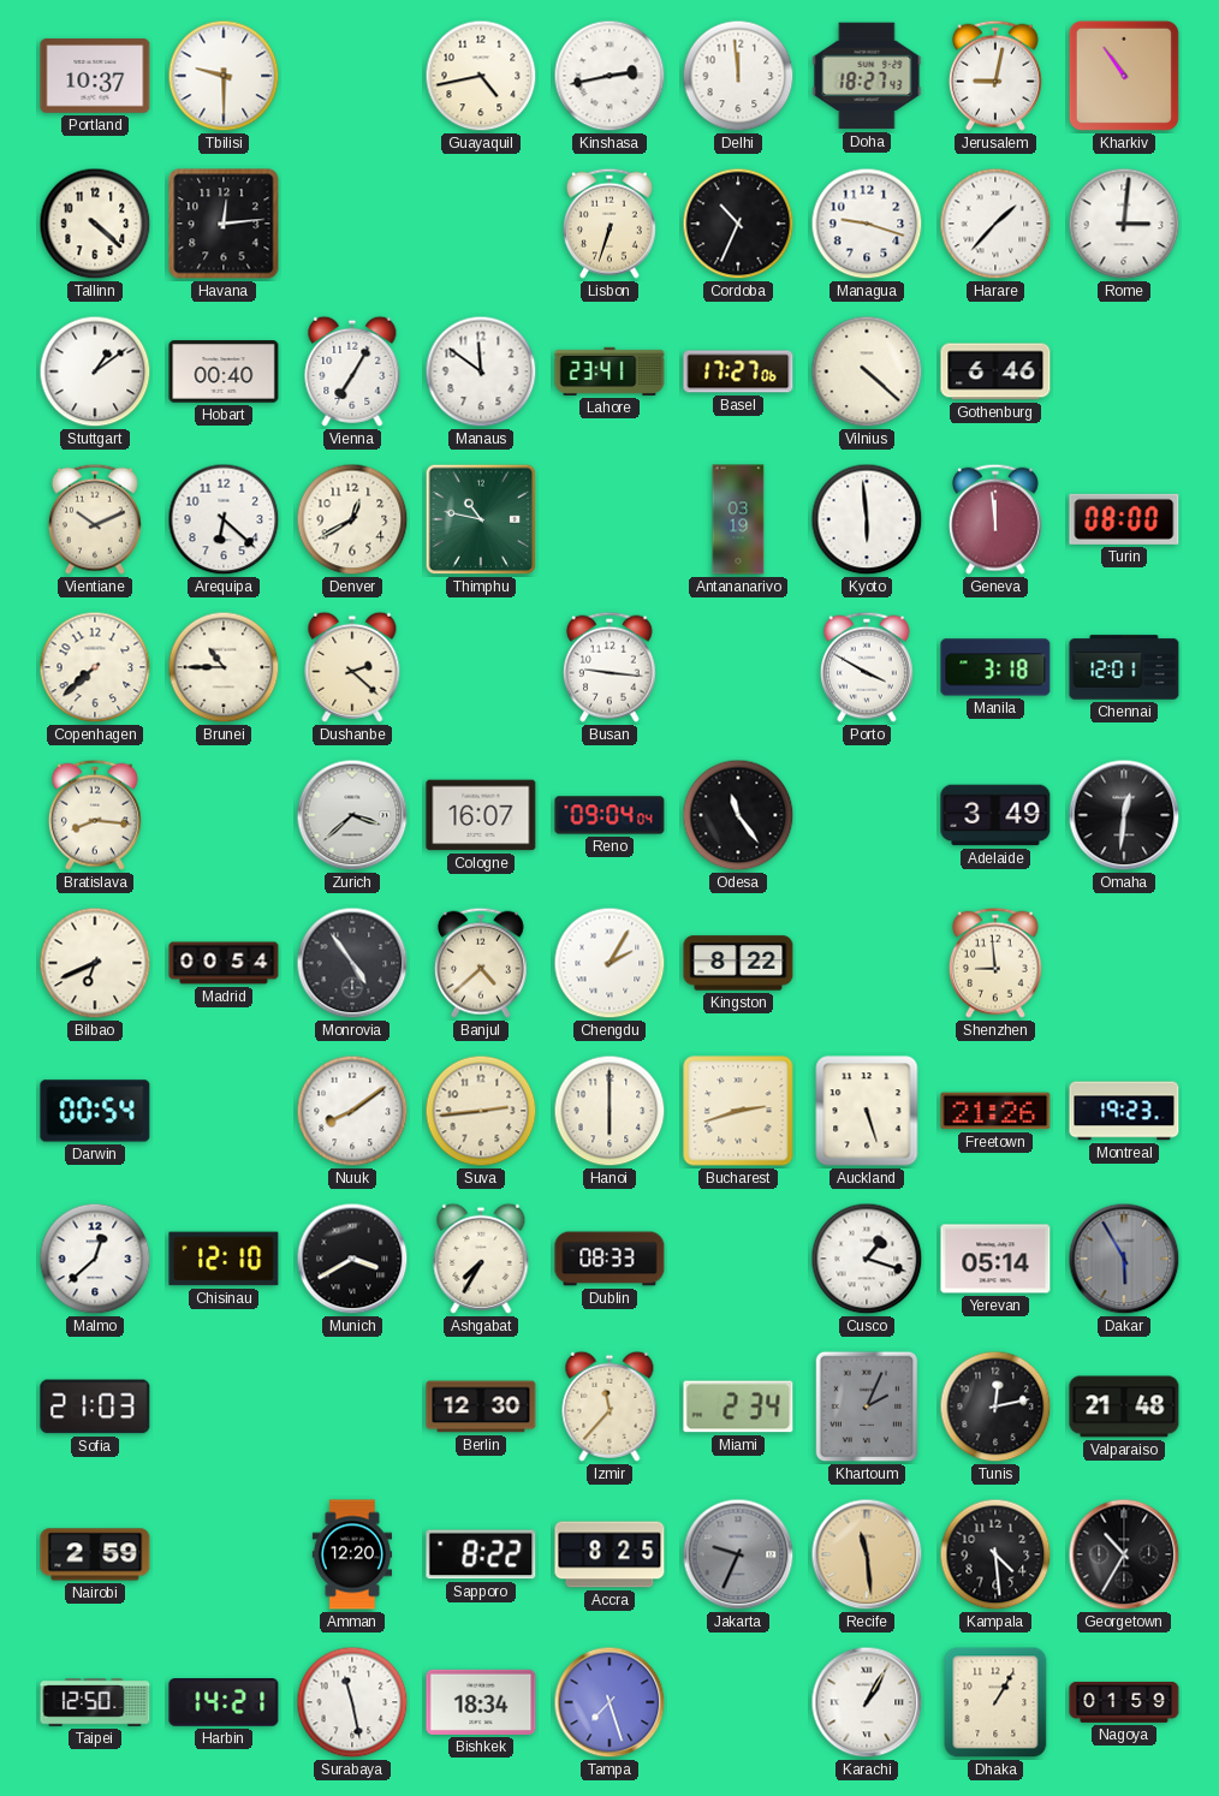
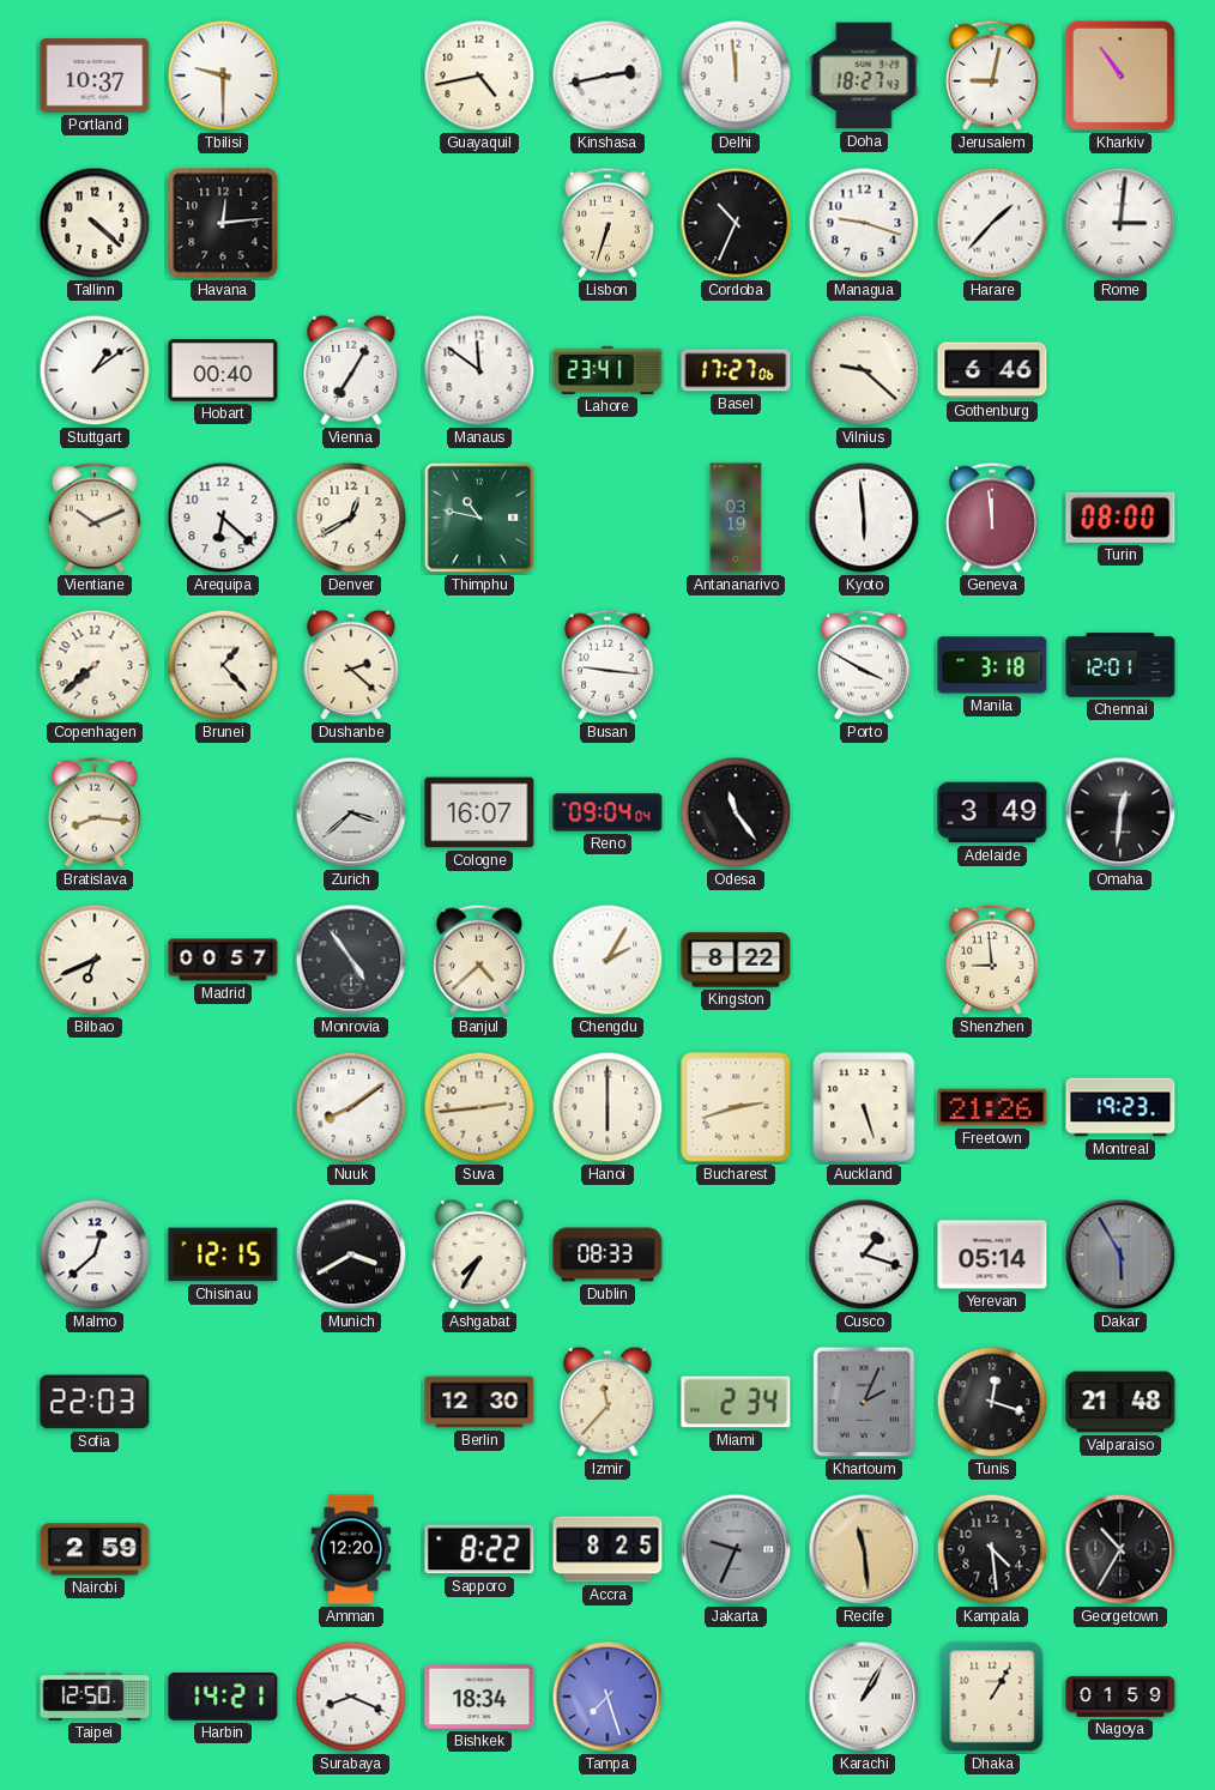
Vilnius: 4:22 -> 9:22
Brunei: 10:45 -> 1:23
Madrid: 00:54 -> 00:57
Darwin: 00:54 -> none
Chisinau: 12:10 -> 12:15
Sofia: 21:03 -> 22:03
Tunis: 12:13 -> 12:18
Surabaya: 11:28 -> 8:19
